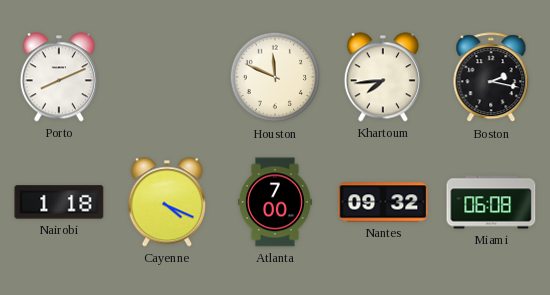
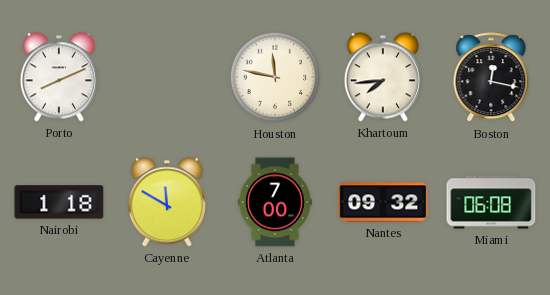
Houston: 11:49 -> 11:47
Boston: 2:17 -> 12:17
Cayenne: 4:19 -> 11:50
